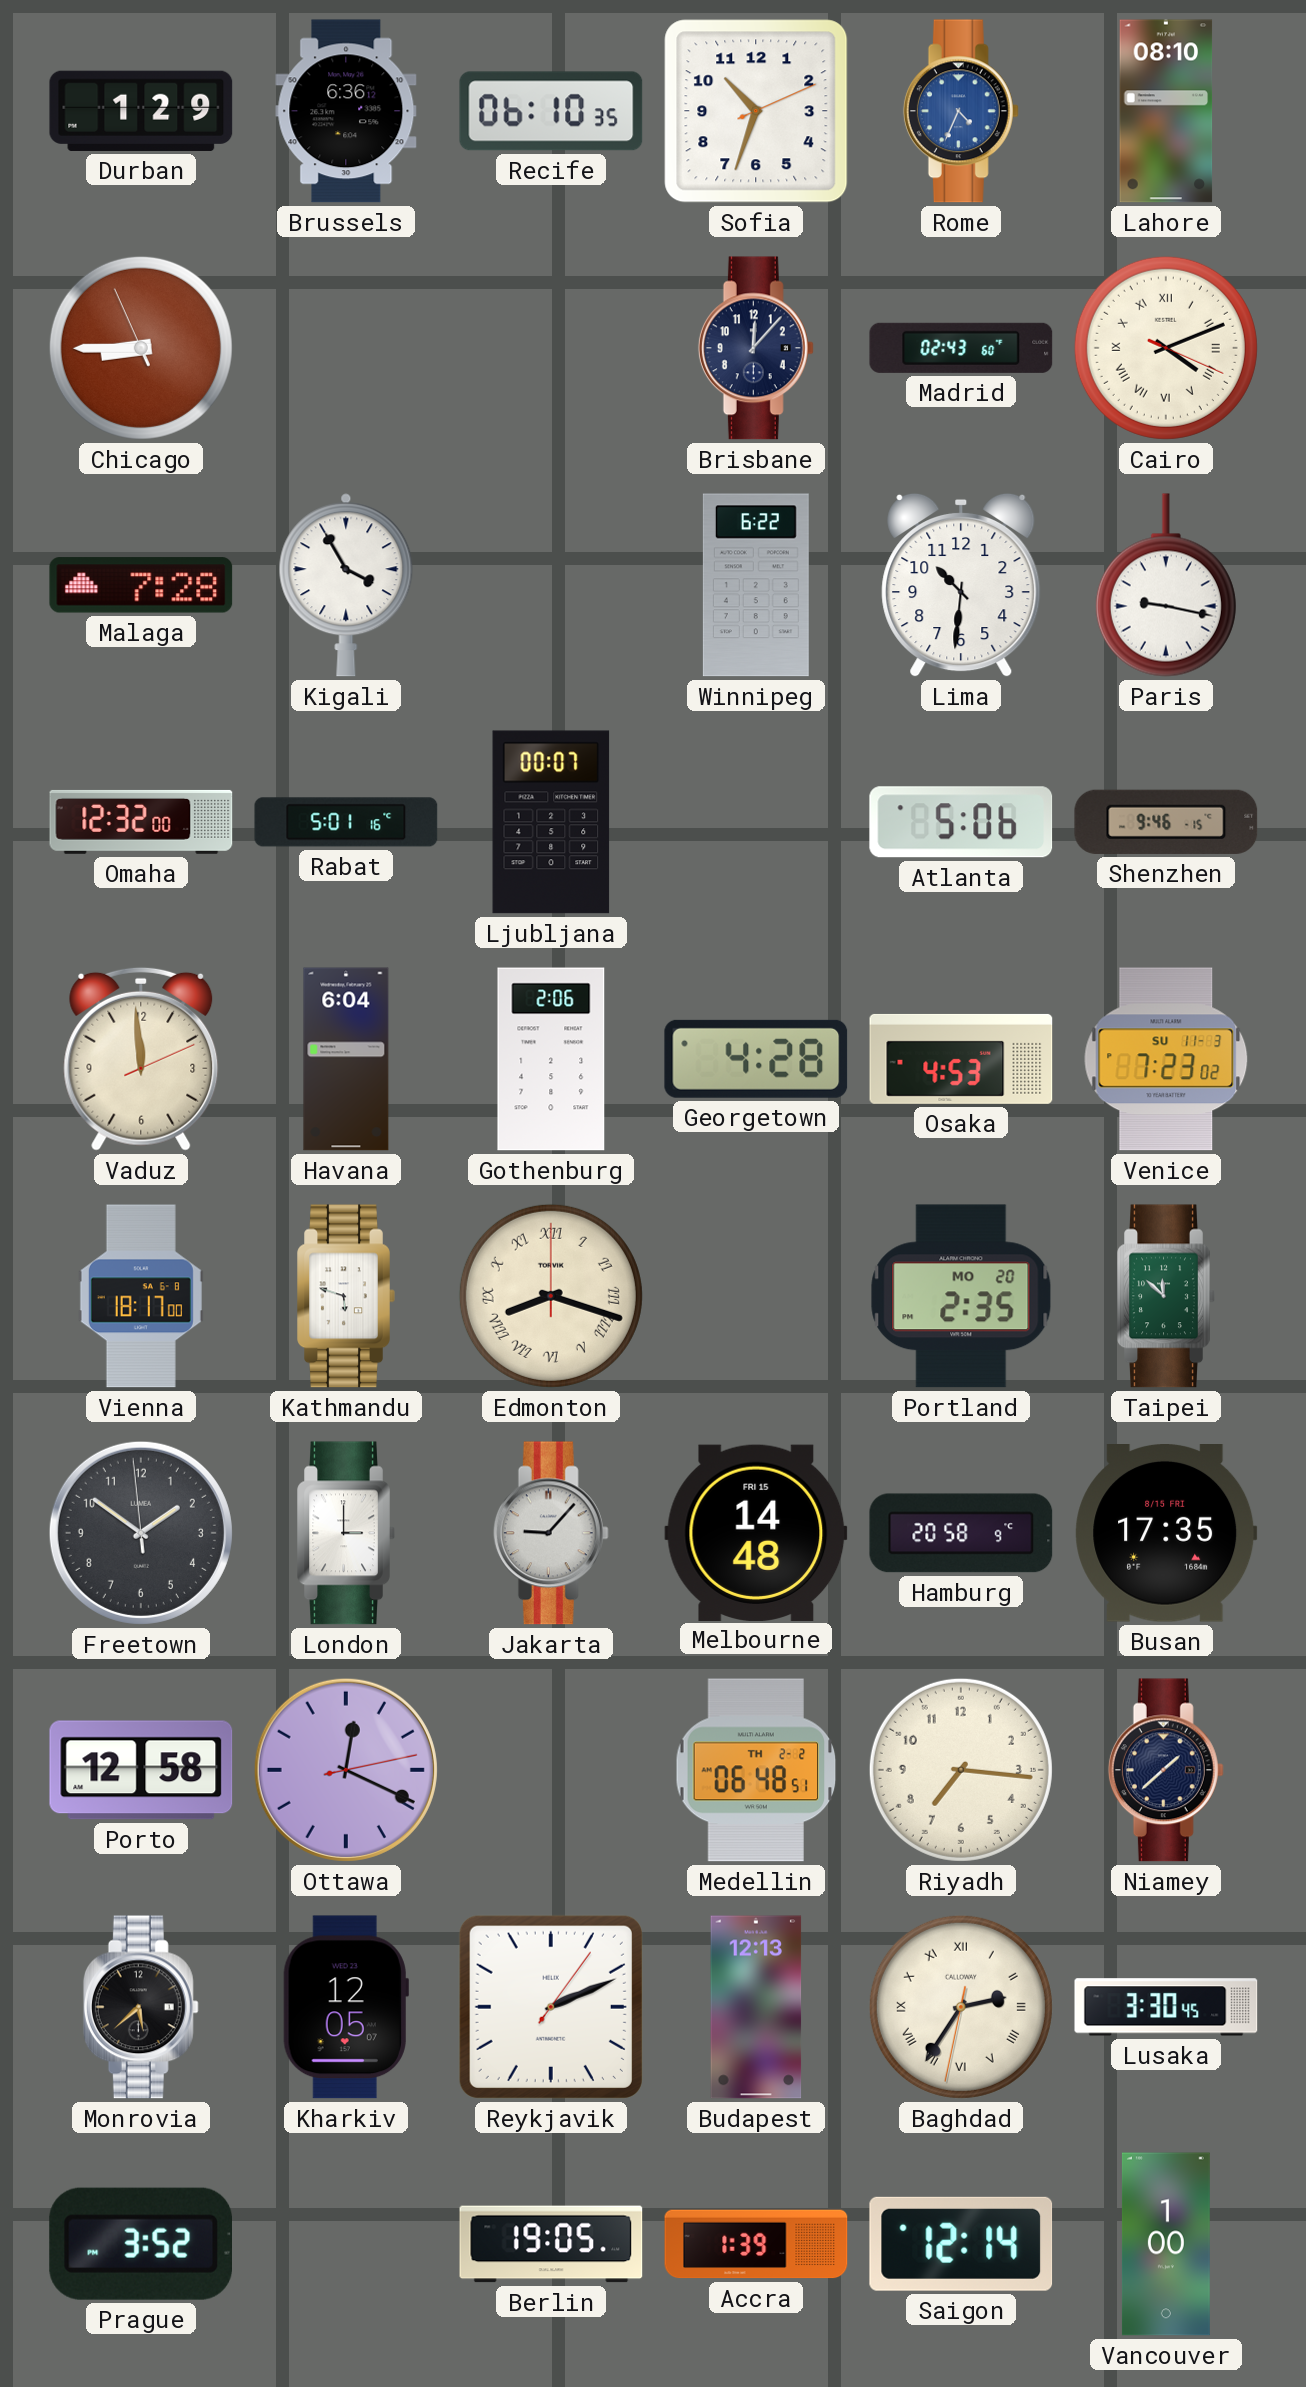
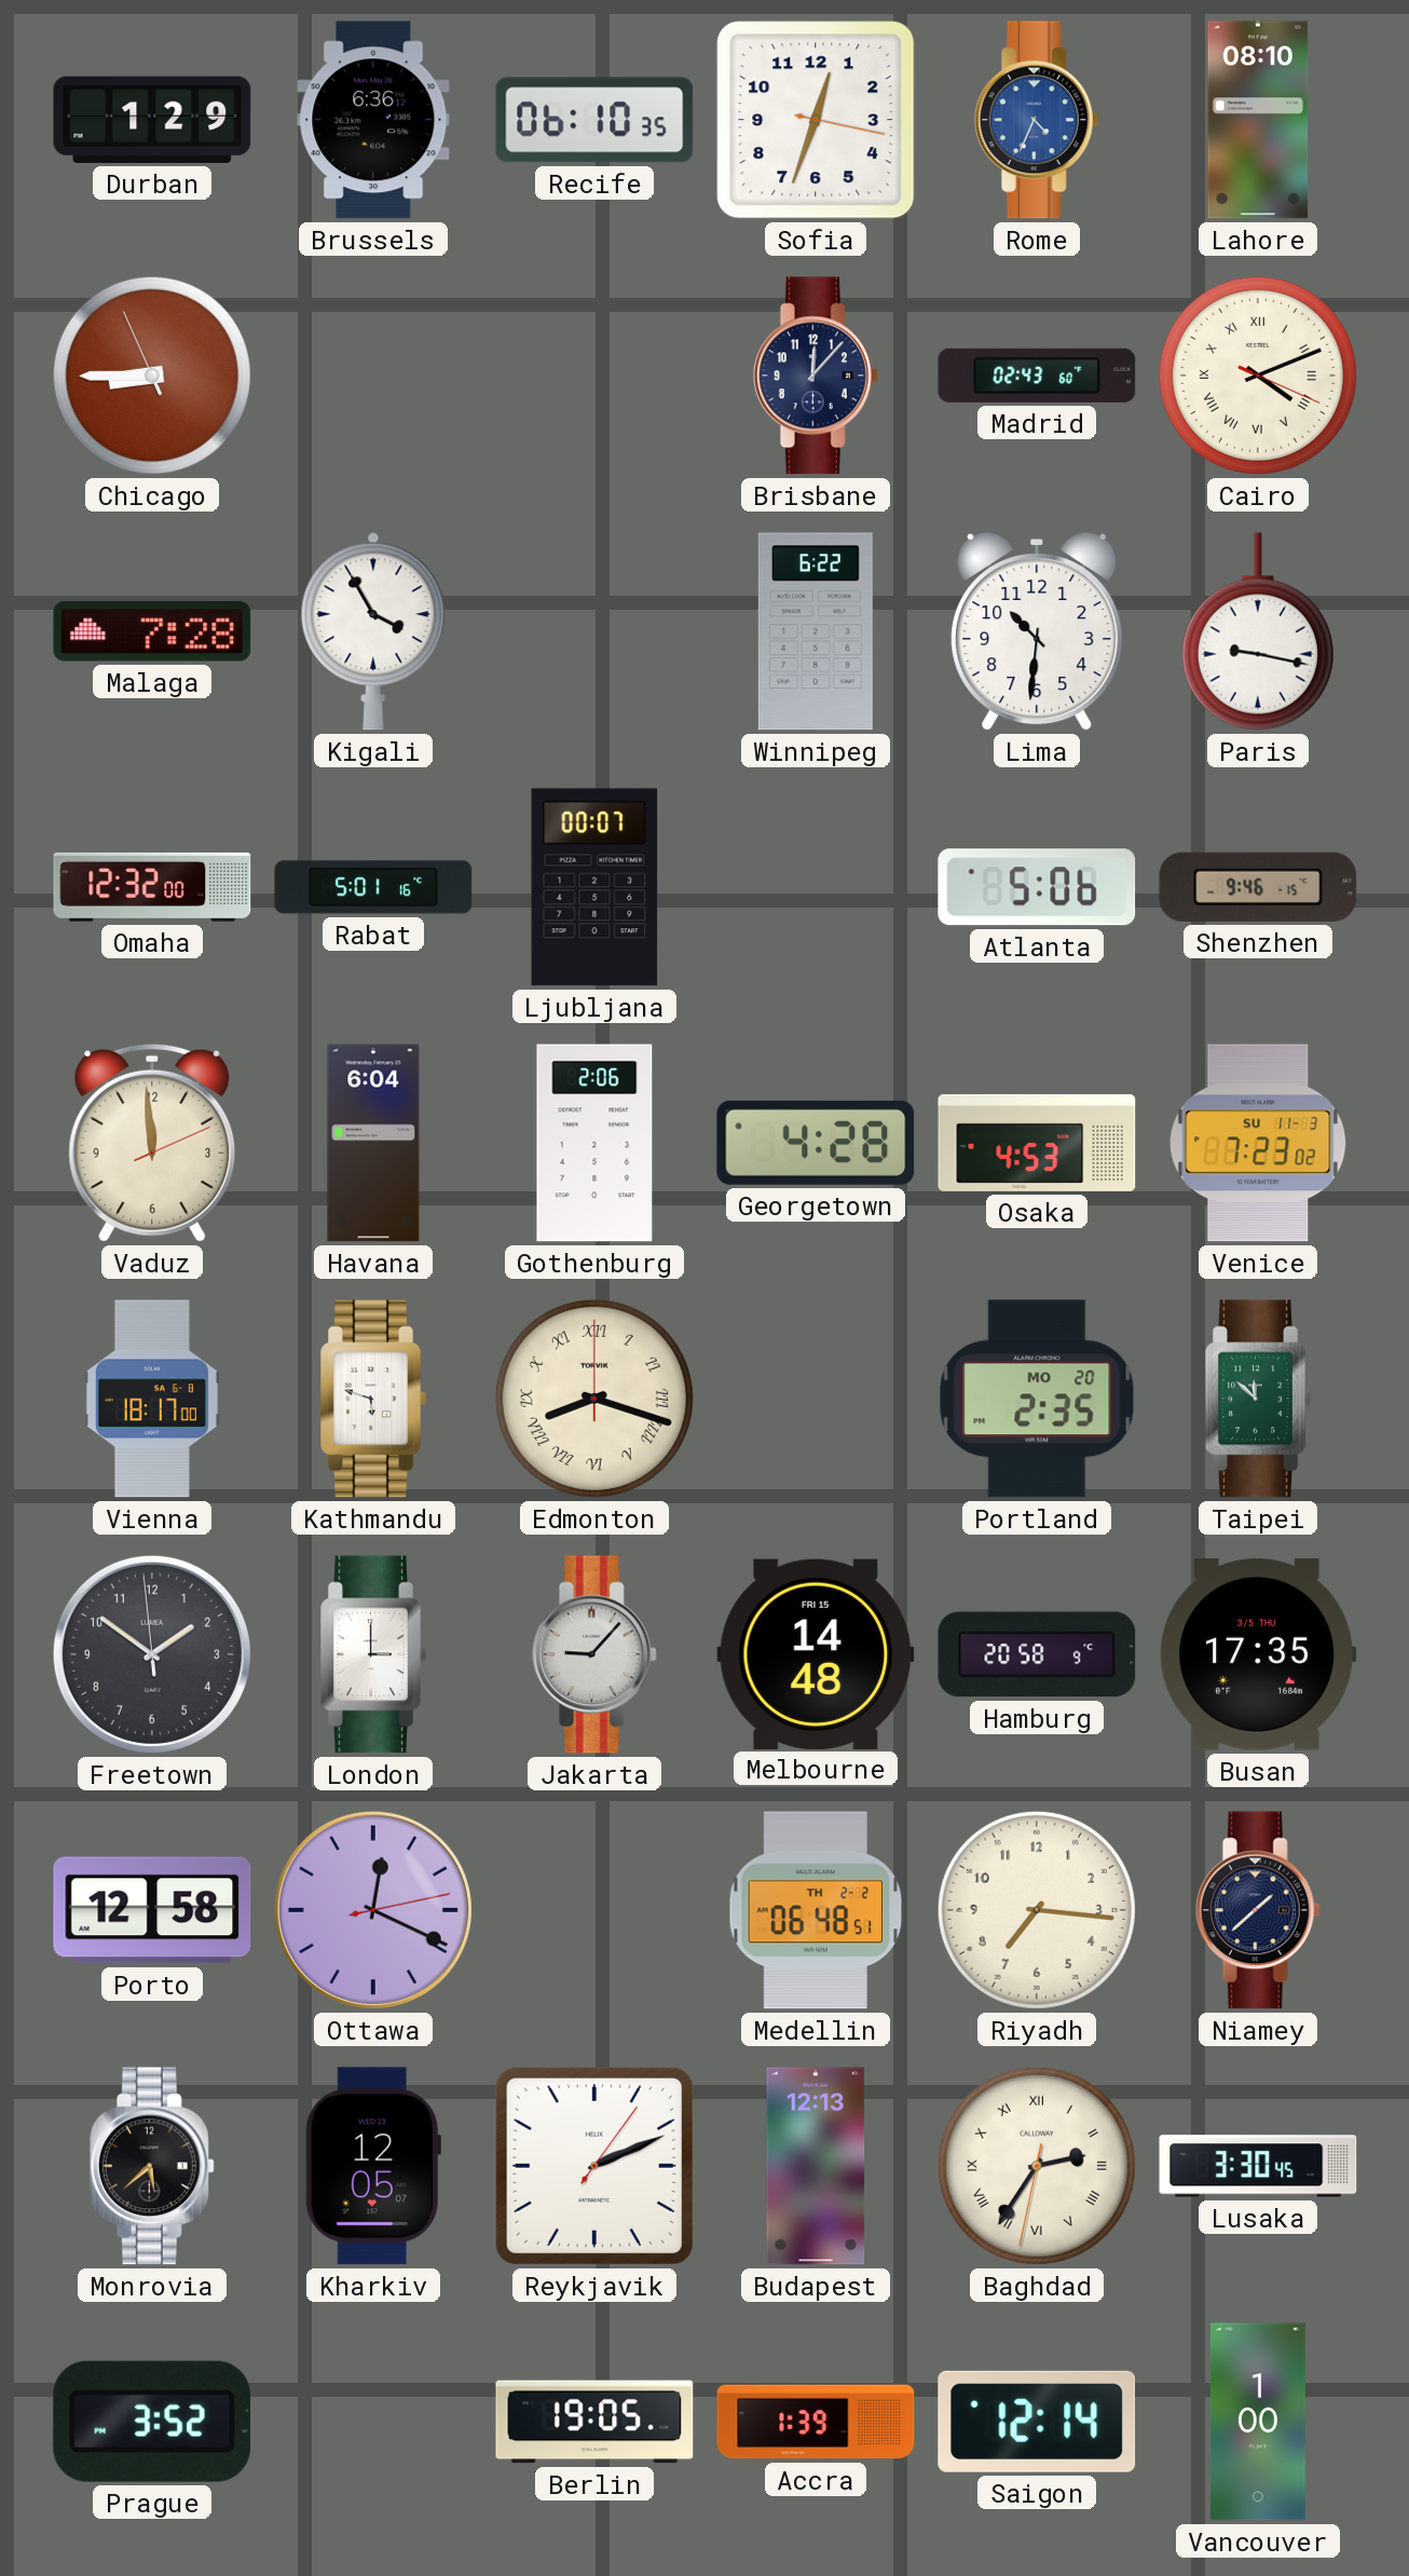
Sofia: 10:33 -> 12:33
Busan date: 8/15 FRI -> 3/5 THU
